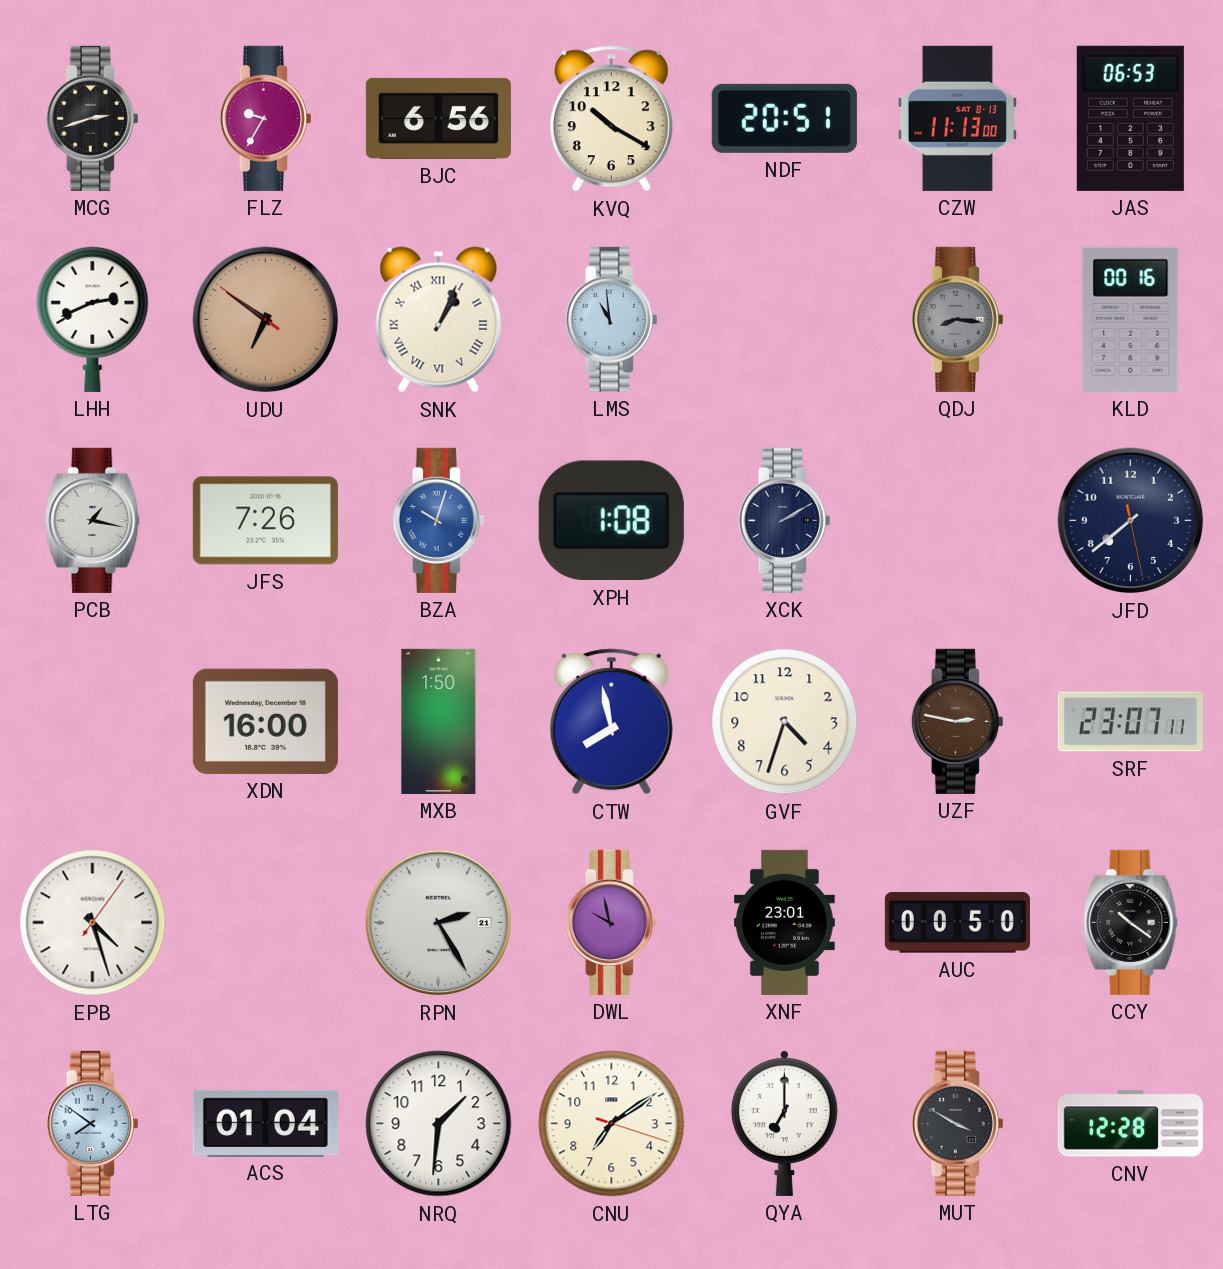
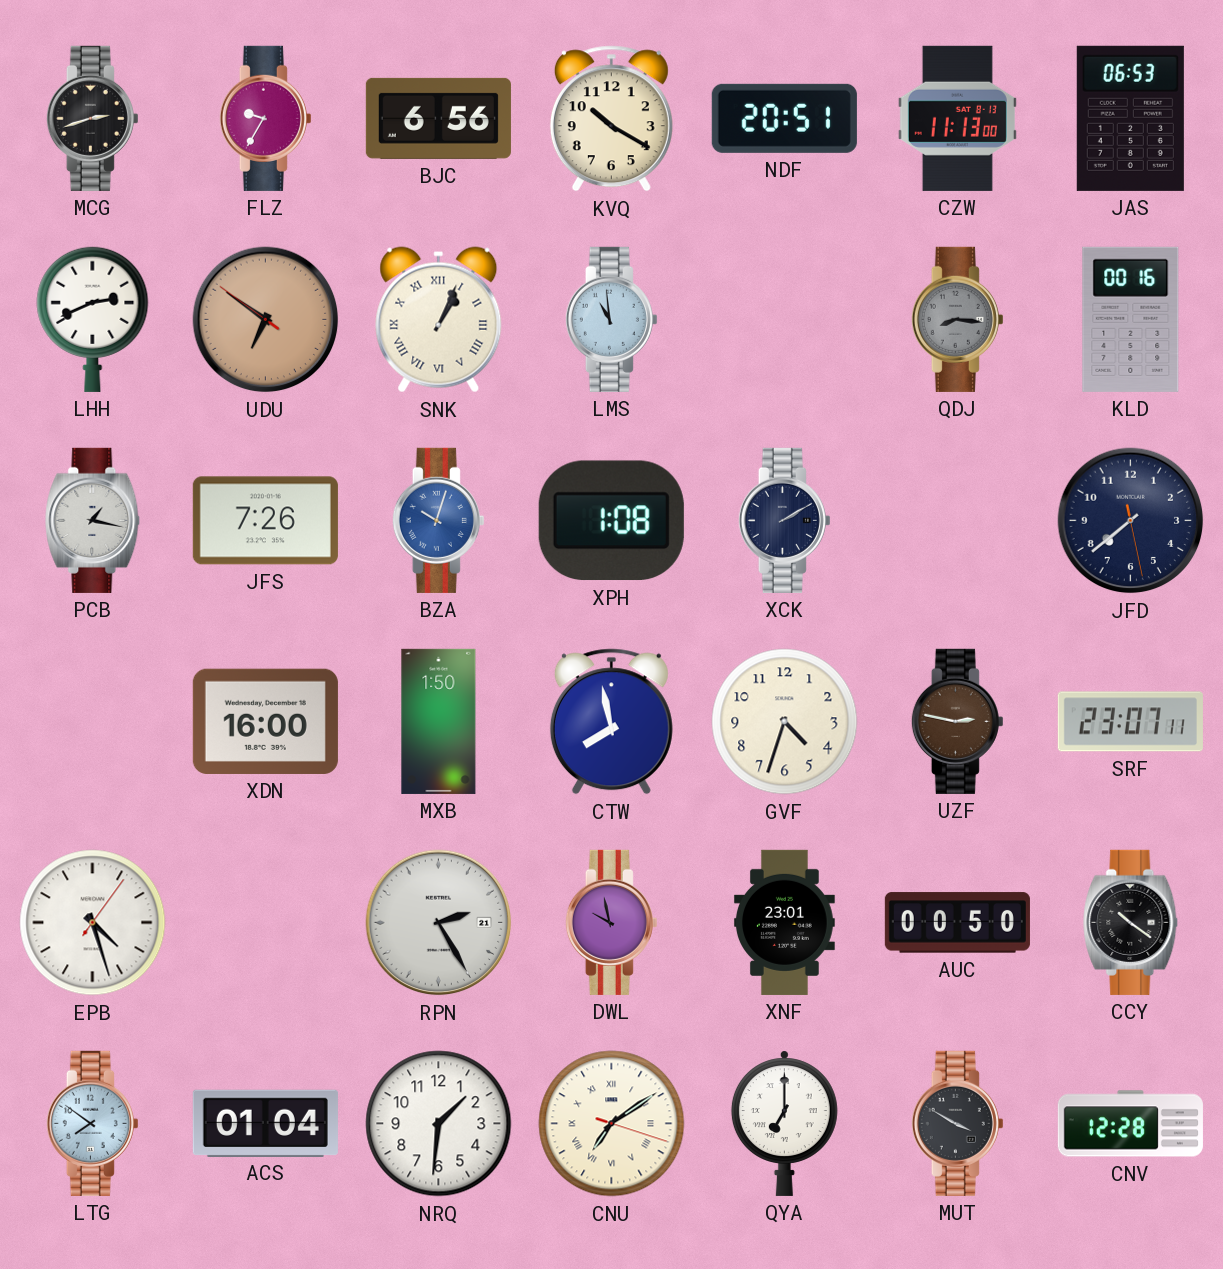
CNU numerals: Arabic -> Roman
